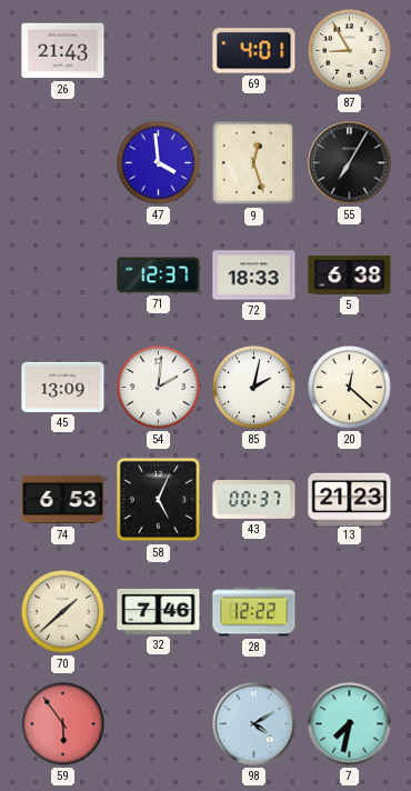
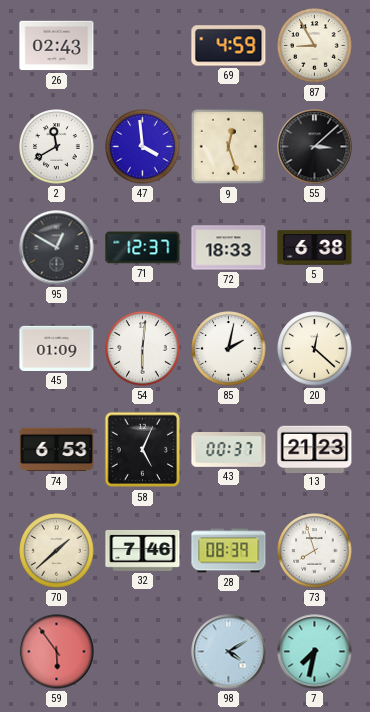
26: 21:43 -> 02:43
69: 4:01 -> 4:59
2: none -> 11:40
55: 7:05 -> 3:08
95: none -> 12:50
45: 13:09 -> 01:09
54: 2:01 -> 6:01
28: 12:22 -> 08:39
73: none -> 7:57
